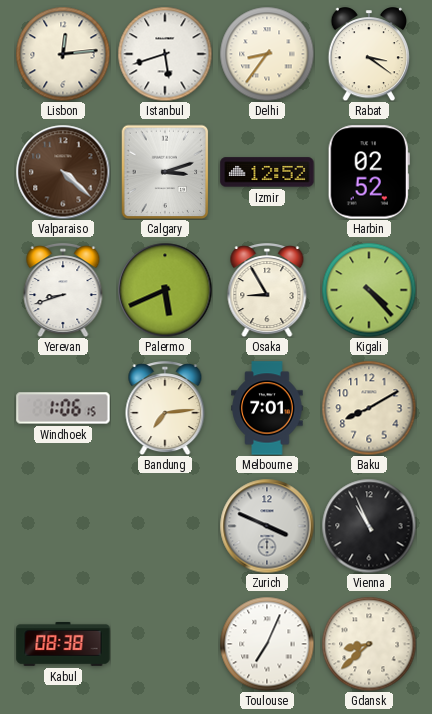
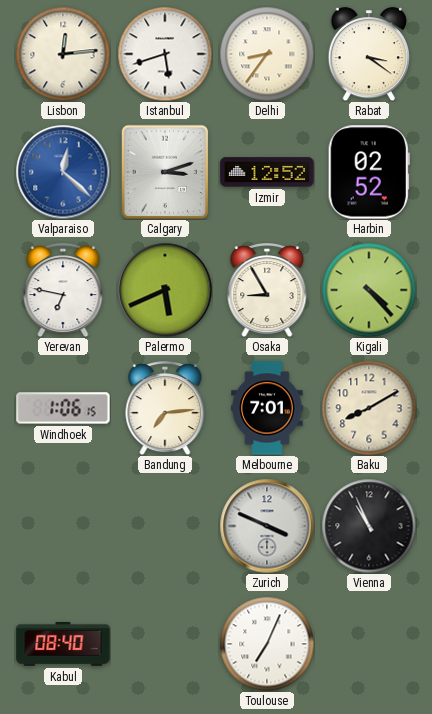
Valparaiso: 4:22 -> 12:22
Valparaiso dial: brown -> blue
Yerevan: 8:42 -> 6:47
Kabul: 08:38 -> 08:40
Gdansk: 8:38 -> none
